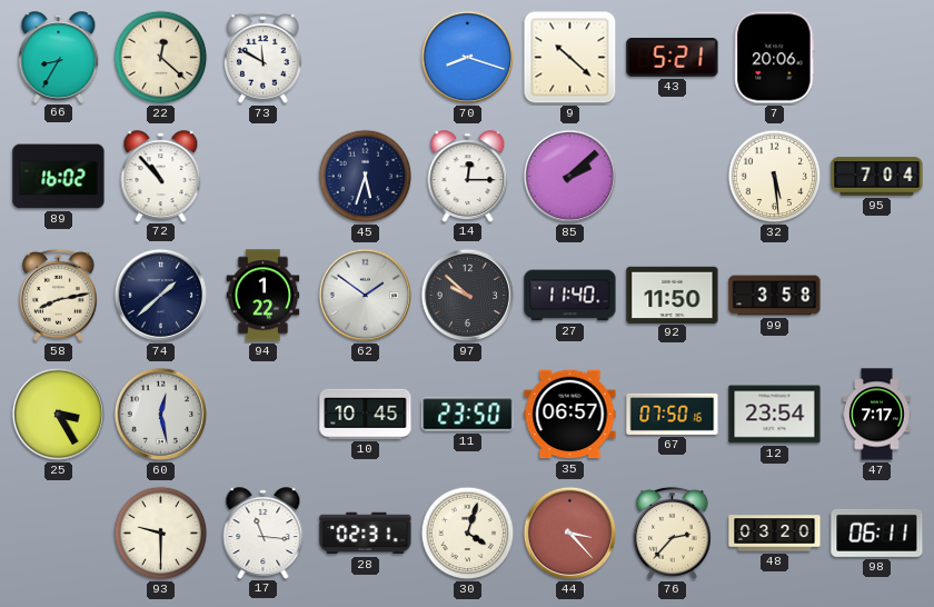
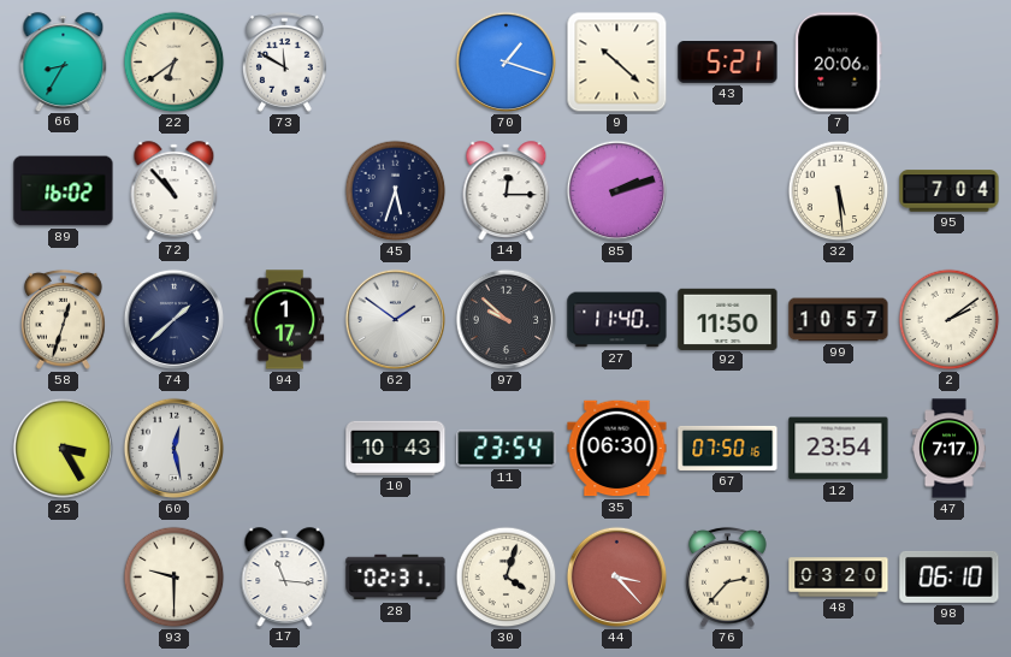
22: 12:22 -> 6:39
70: 8:18 -> 1:18
85: 2:08 -> 2:12
58: 8:13 -> 12:33
94: 1:22 -> 1:17
99: 3:58 -> 10:57
2: none -> 2:09
10: 10:45 -> 10:43
11: 23:50 -> 23:54
35: 06:57 -> 06:30
98: 06:11 -> 06:10
